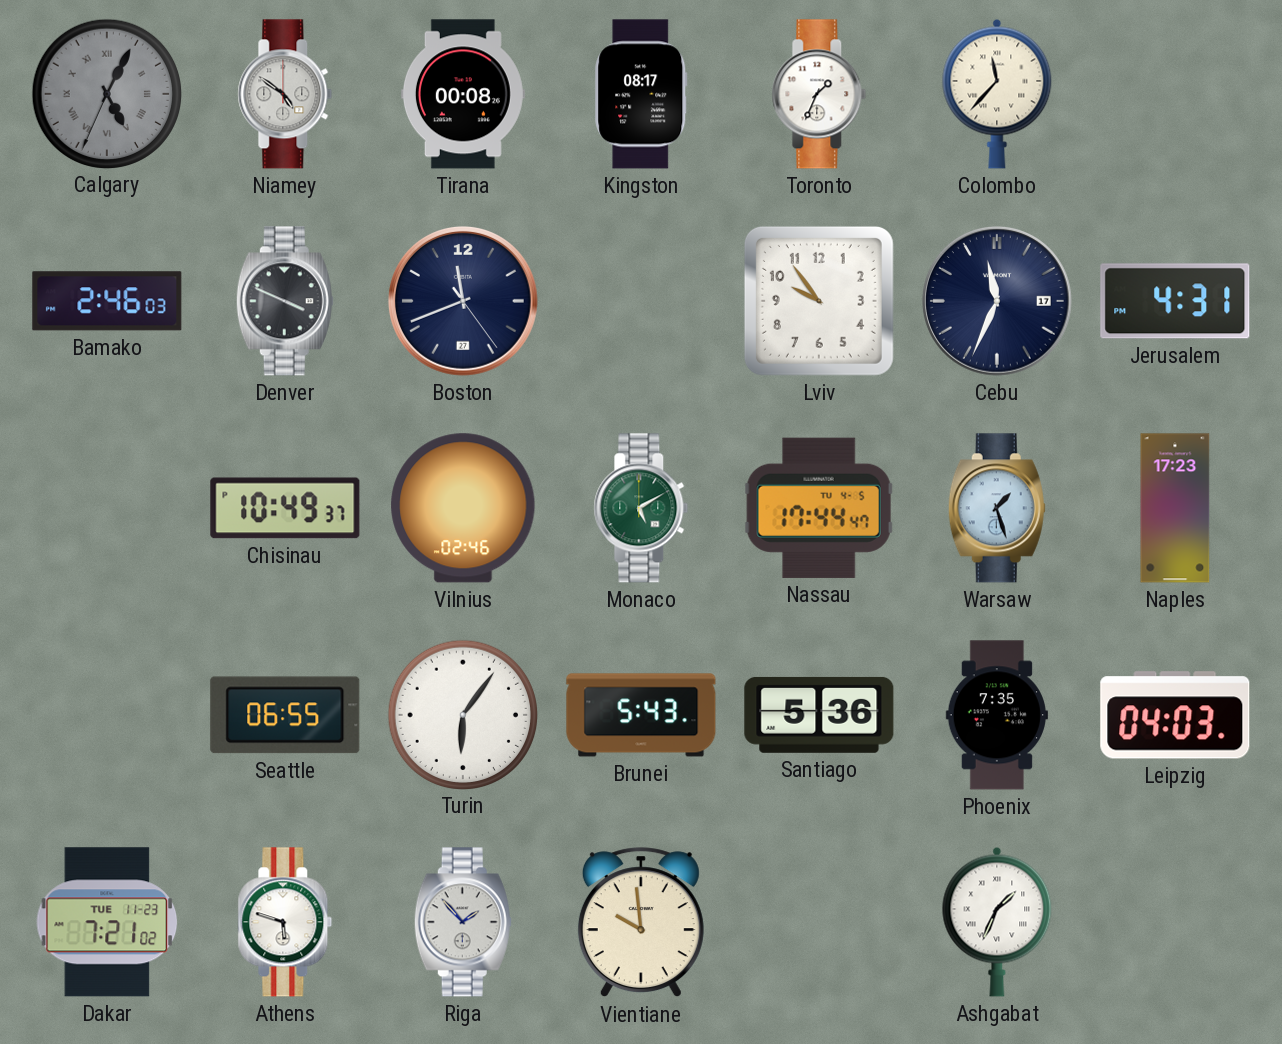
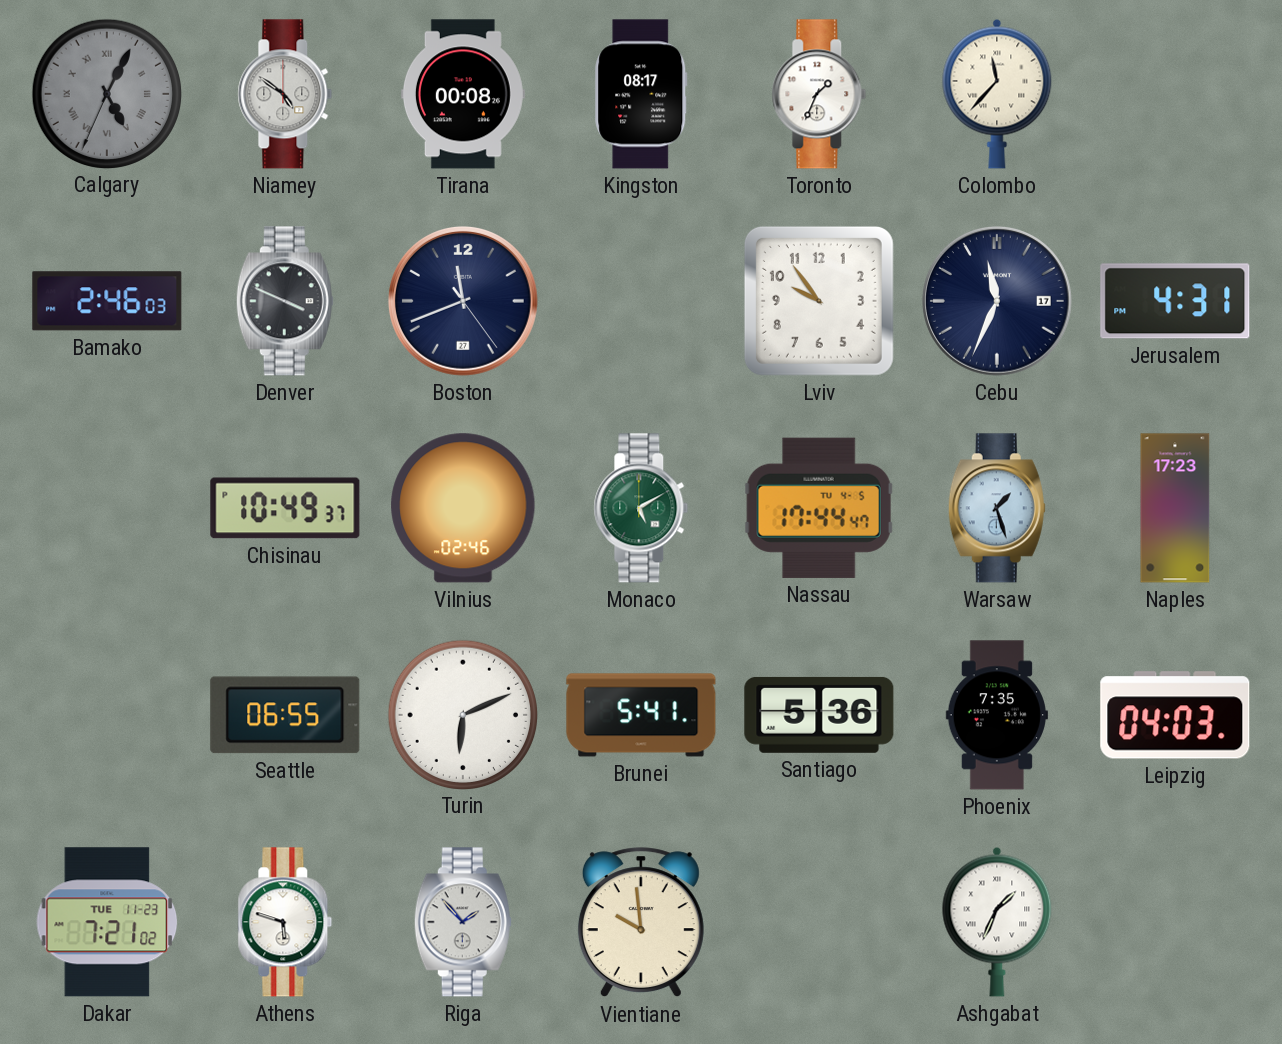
Turin: 6:06 -> 6:11
Brunei: 5:43 -> 5:41
